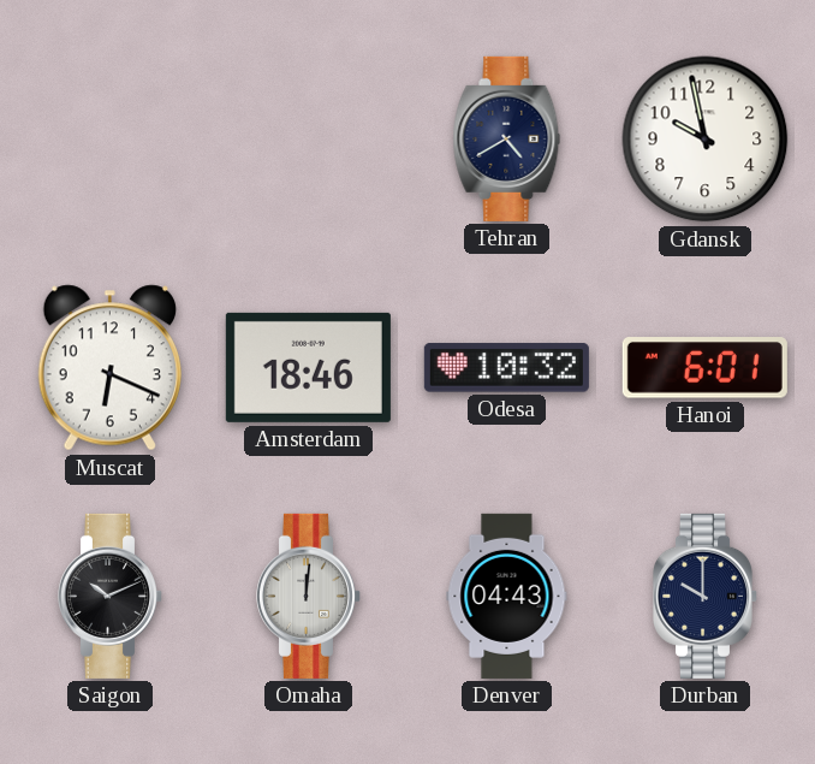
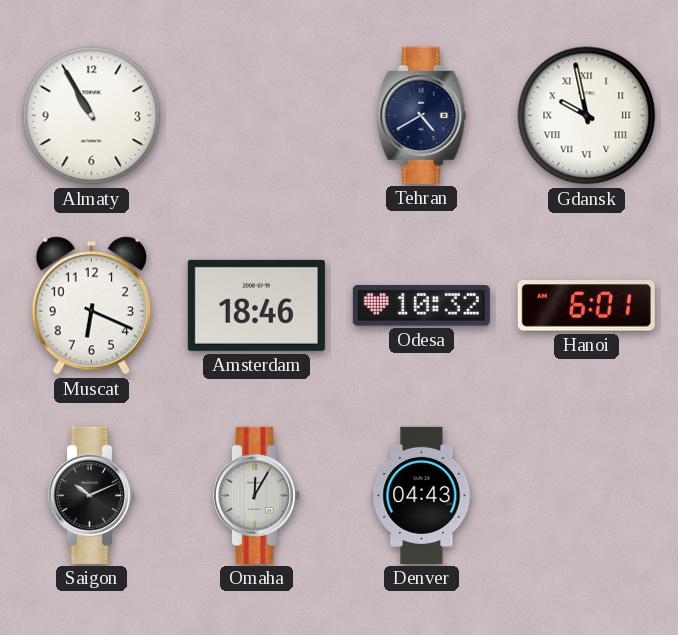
Almaty: none -> 10:55
Gdansk numerals: Arabic -> Roman
Omaha: 12:01 -> 12:05
Durban: 10:00 -> none
